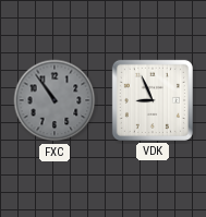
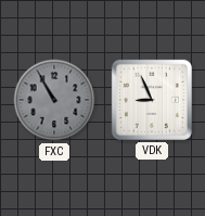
FXC: 10:54 -> 10:55
